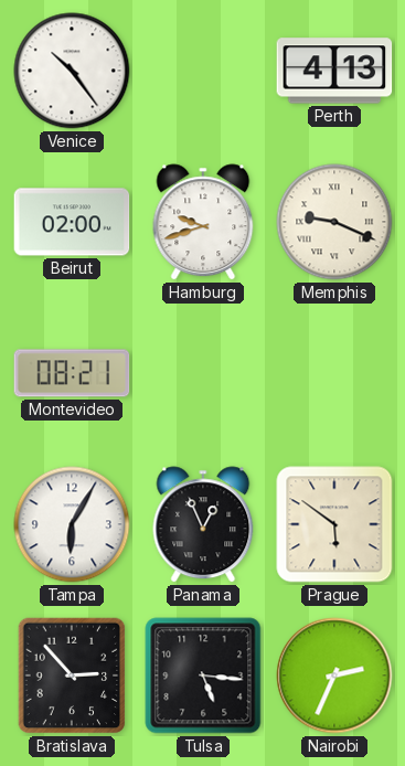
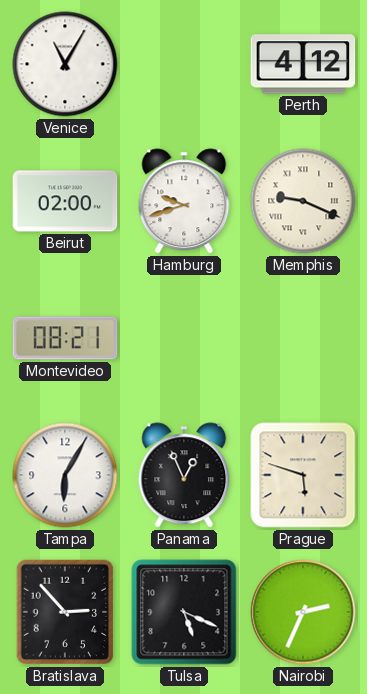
Venice: 10:24 -> 11:05
Perth: 4:13 -> 4:12
Prague: 5:51 -> 5:48
Tulsa: 5:16 -> 5:19
